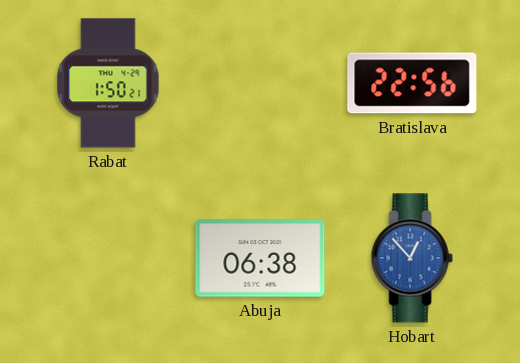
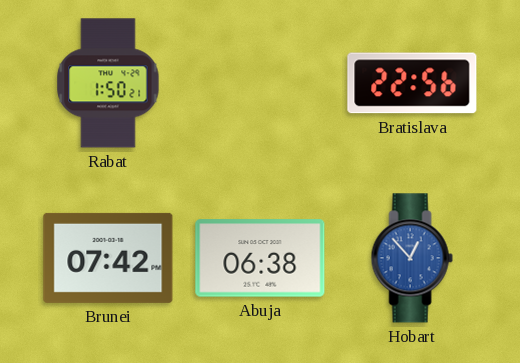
Brunei: none -> 07:42
